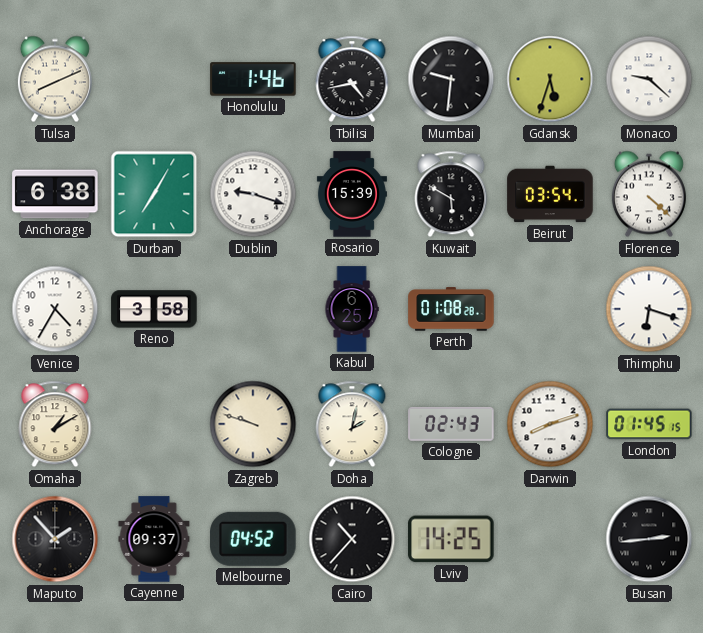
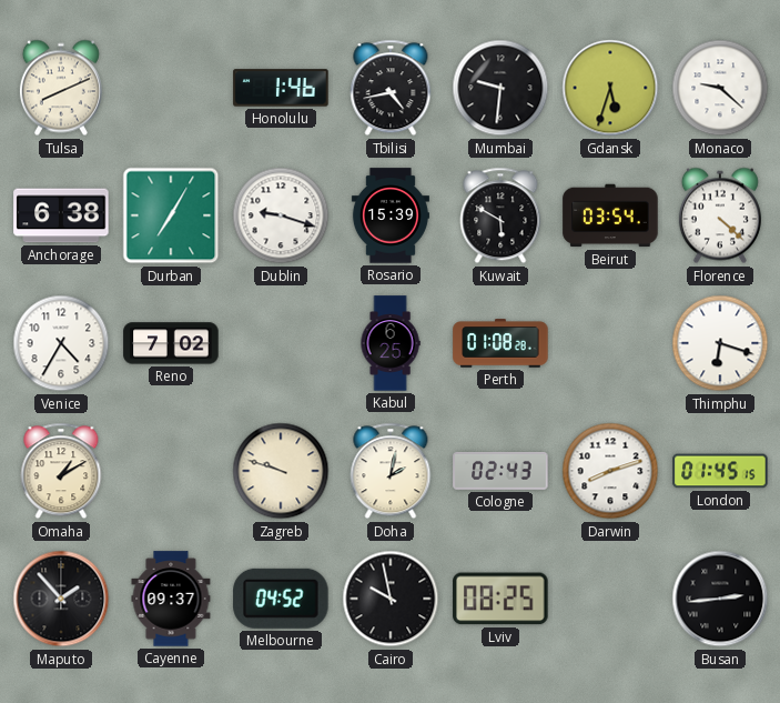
Reno: 3:58 -> 7:02
Cairo: 10:37 -> 9:58
Lviv: 14:25 -> 08:25
